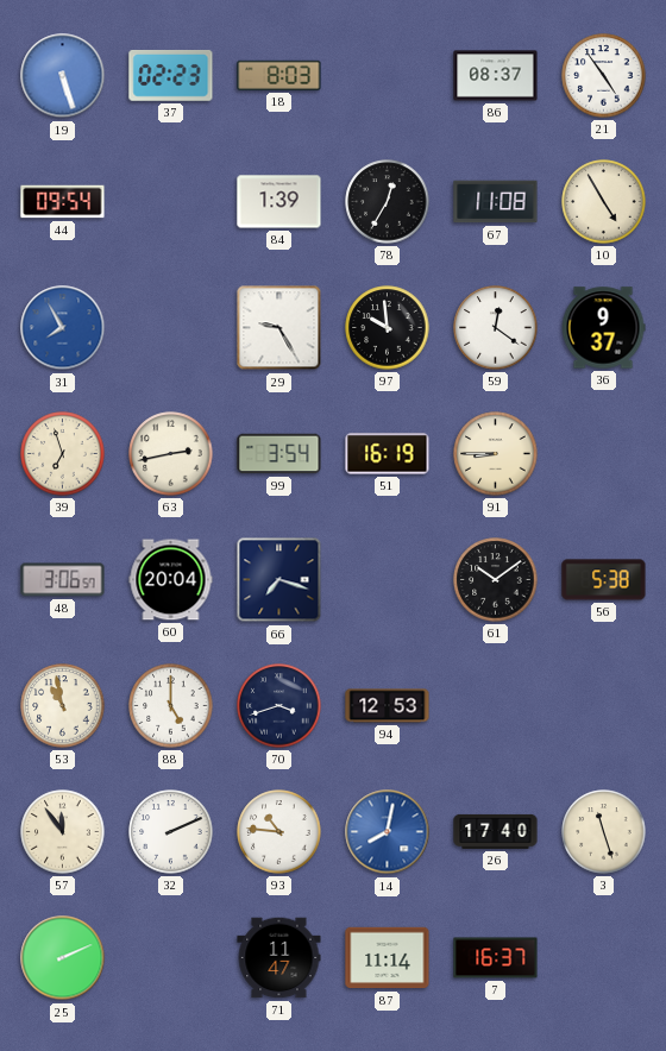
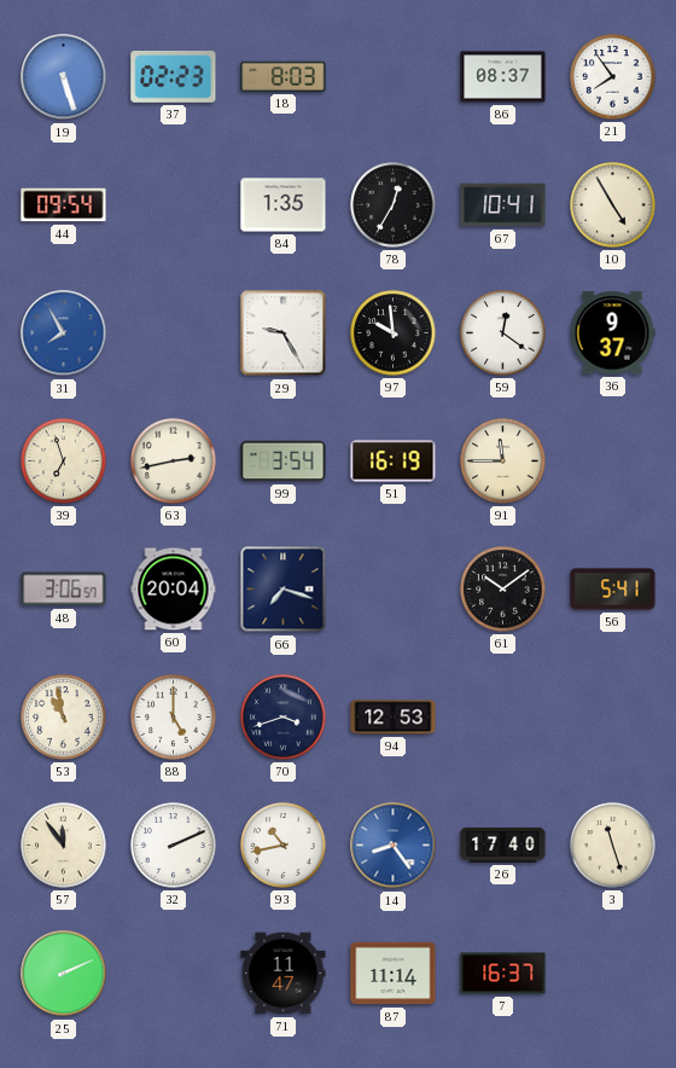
21: 4:54 -> 7:54
84: 1:39 -> 1:35
67: 11:08 -> 10:41
91: 8:45 -> 11:45
56: 5:38 -> 5:41
93: 10:46 -> 10:43
14: 8:02 -> 8:24
